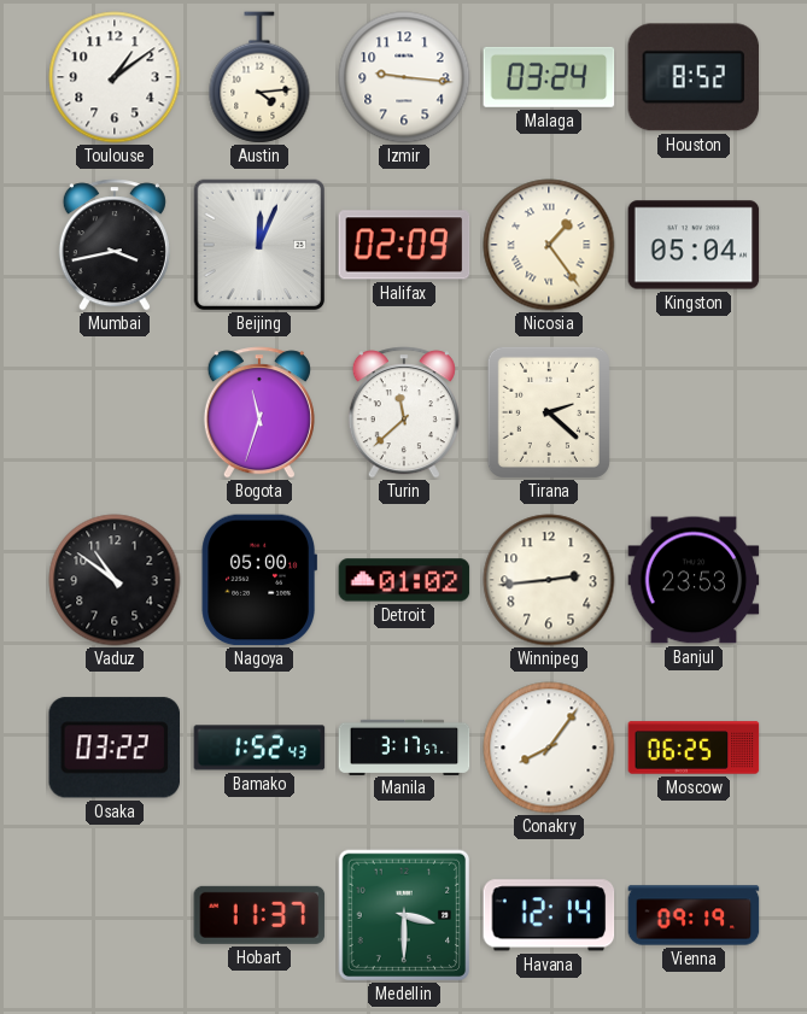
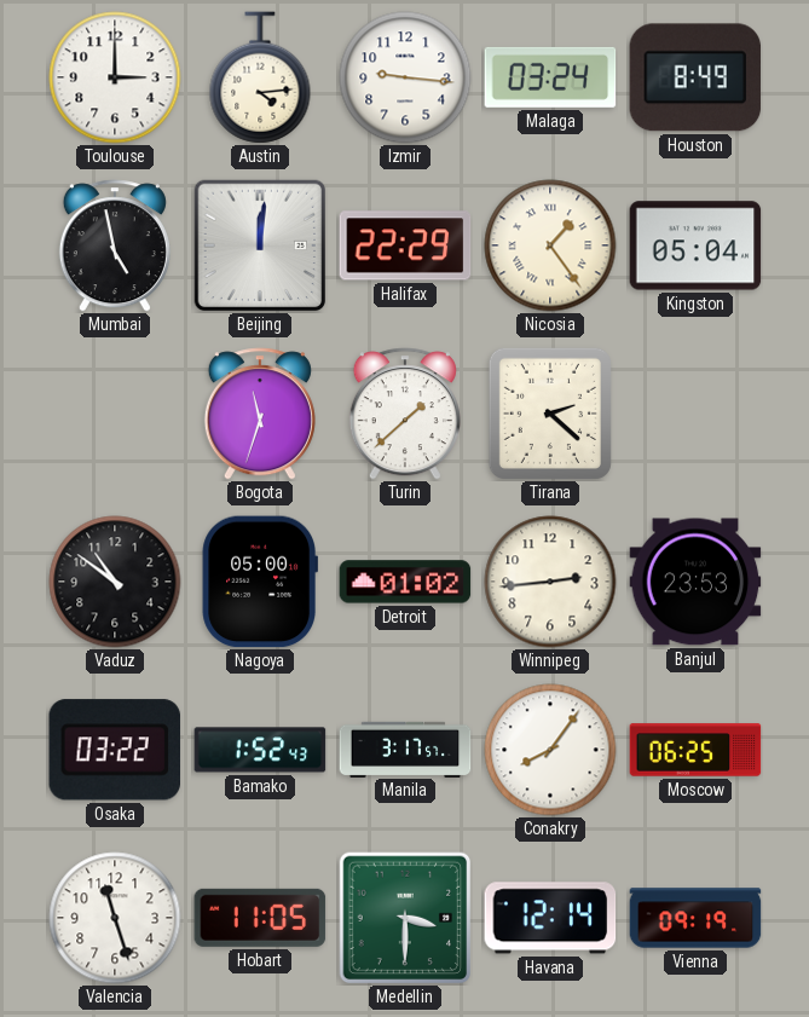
Toulouse: 1:09 -> 3:00
Houston: 8:52 -> 8:49
Mumbai: 3:43 -> 4:58
Beijing: 12:04 -> 12:01
Halifax: 02:09 -> 22:29
Turin: 11:38 -> 1:38
Valencia: none -> 11:27
Hobart: 11:37 -> 11:05
